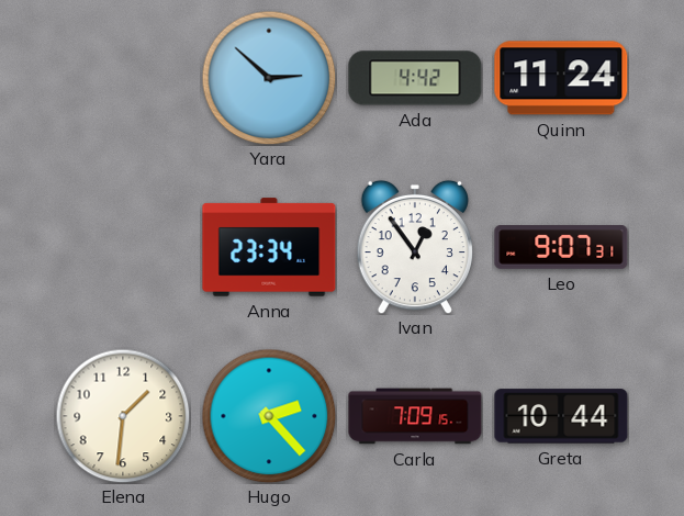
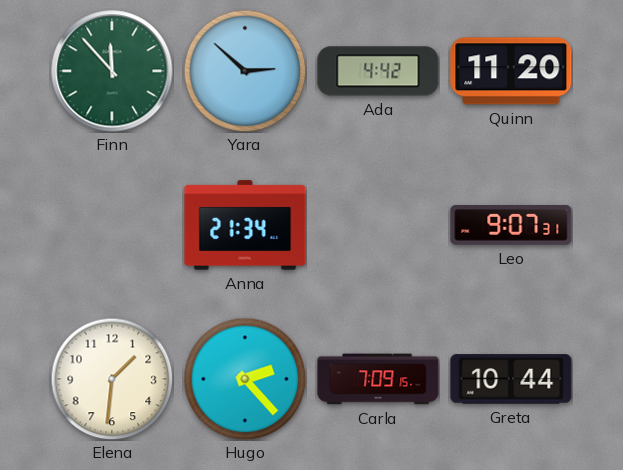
Finn: none -> 11:53
Quinn: 11:24 -> 11:20
Anna: 23:34 -> 21:34
Ivan: 12:54 -> none
